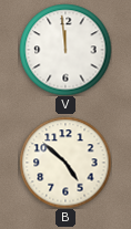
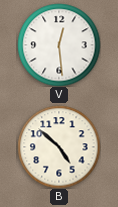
V: 11:59 -> 12:29
